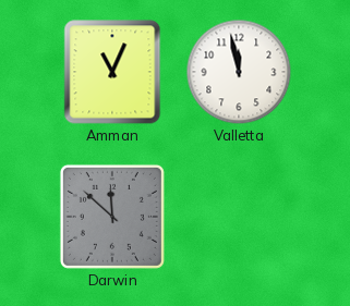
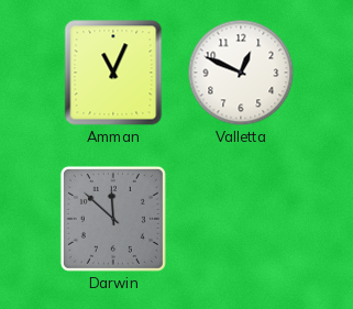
Valletta: 11:58 -> 12:49
